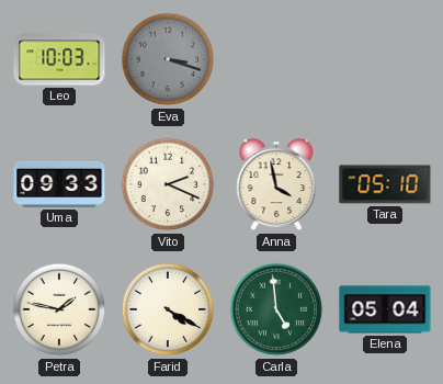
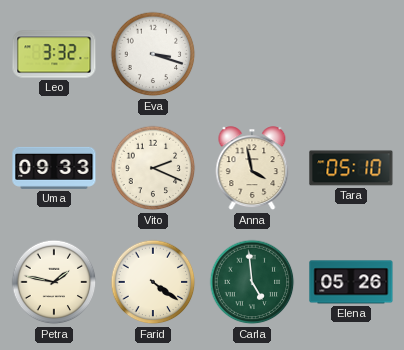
Leo: 10:03 -> 3:32
Eva dial: grey -> white
Farid: 4:20 -> 4:21
Elena: 05:04 -> 05:26
